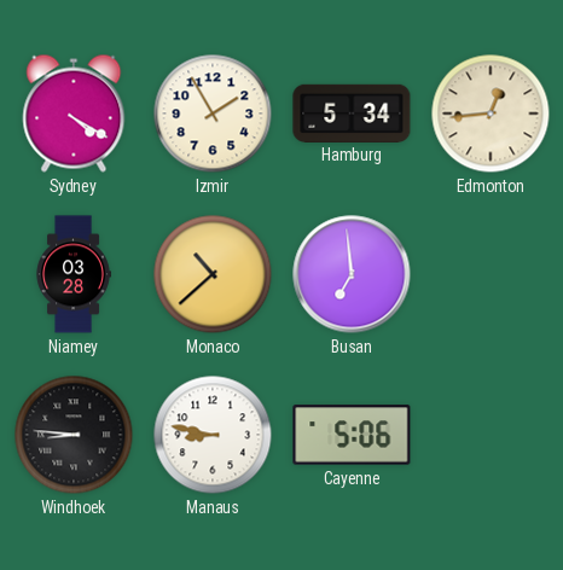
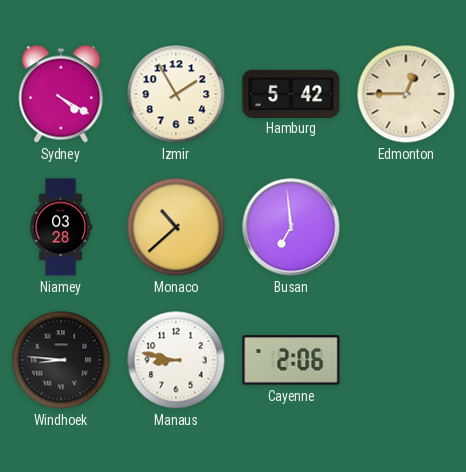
Hamburg: 5:34 -> 5:42
Edmonton: 12:44 -> 12:45
Cayenne: 5:06 -> 2:06
